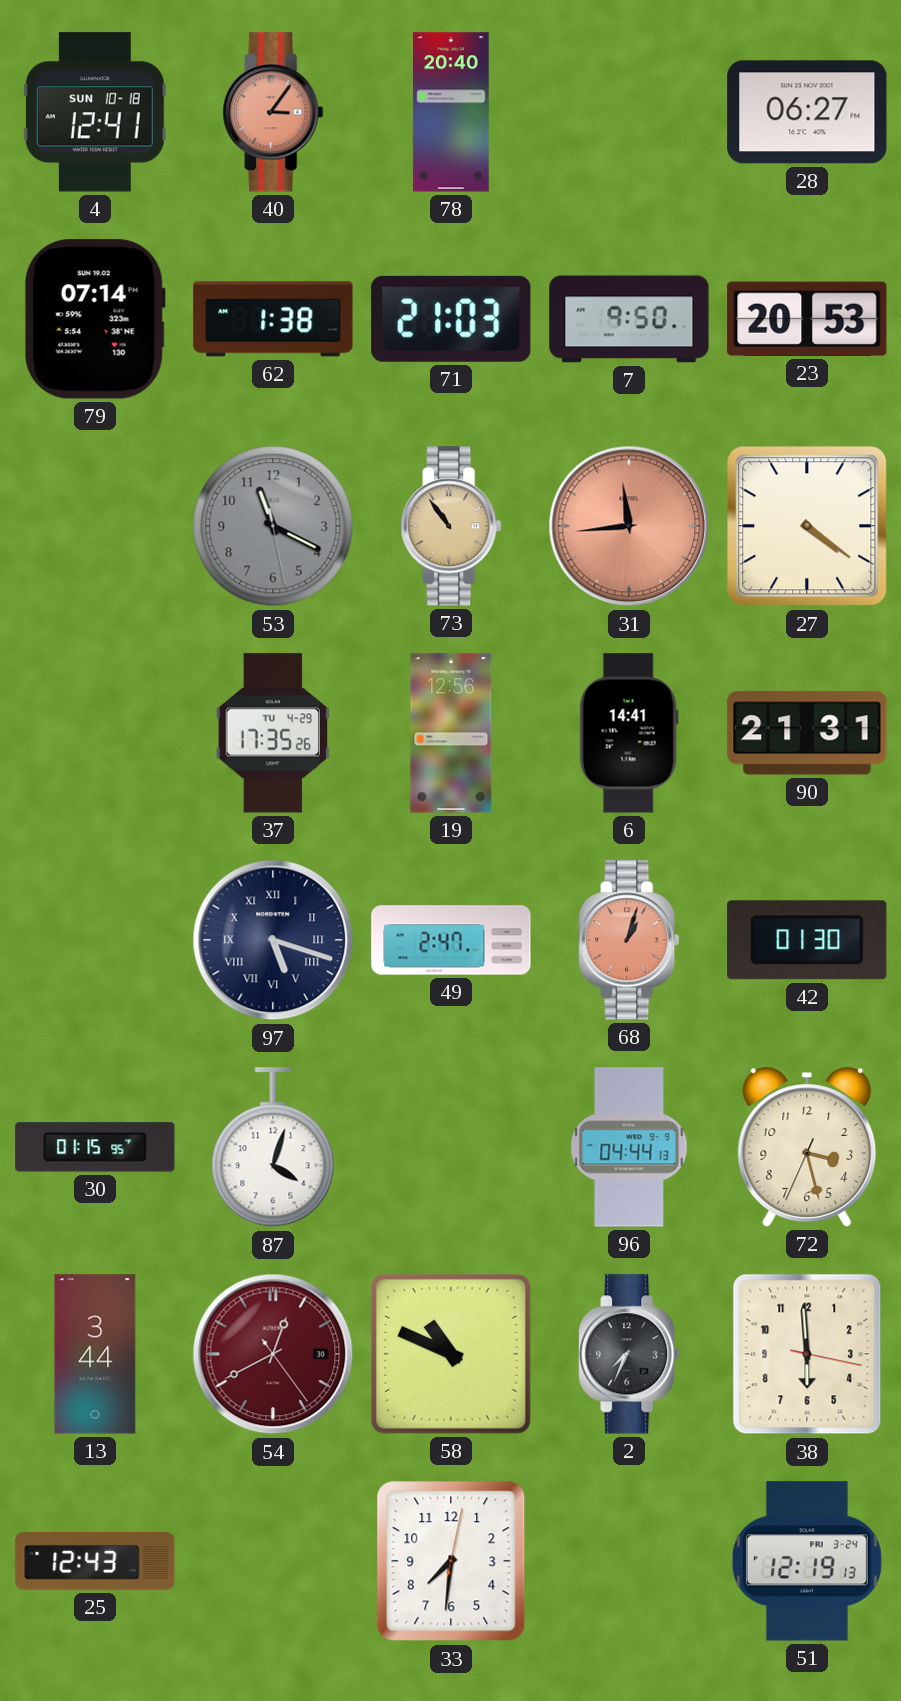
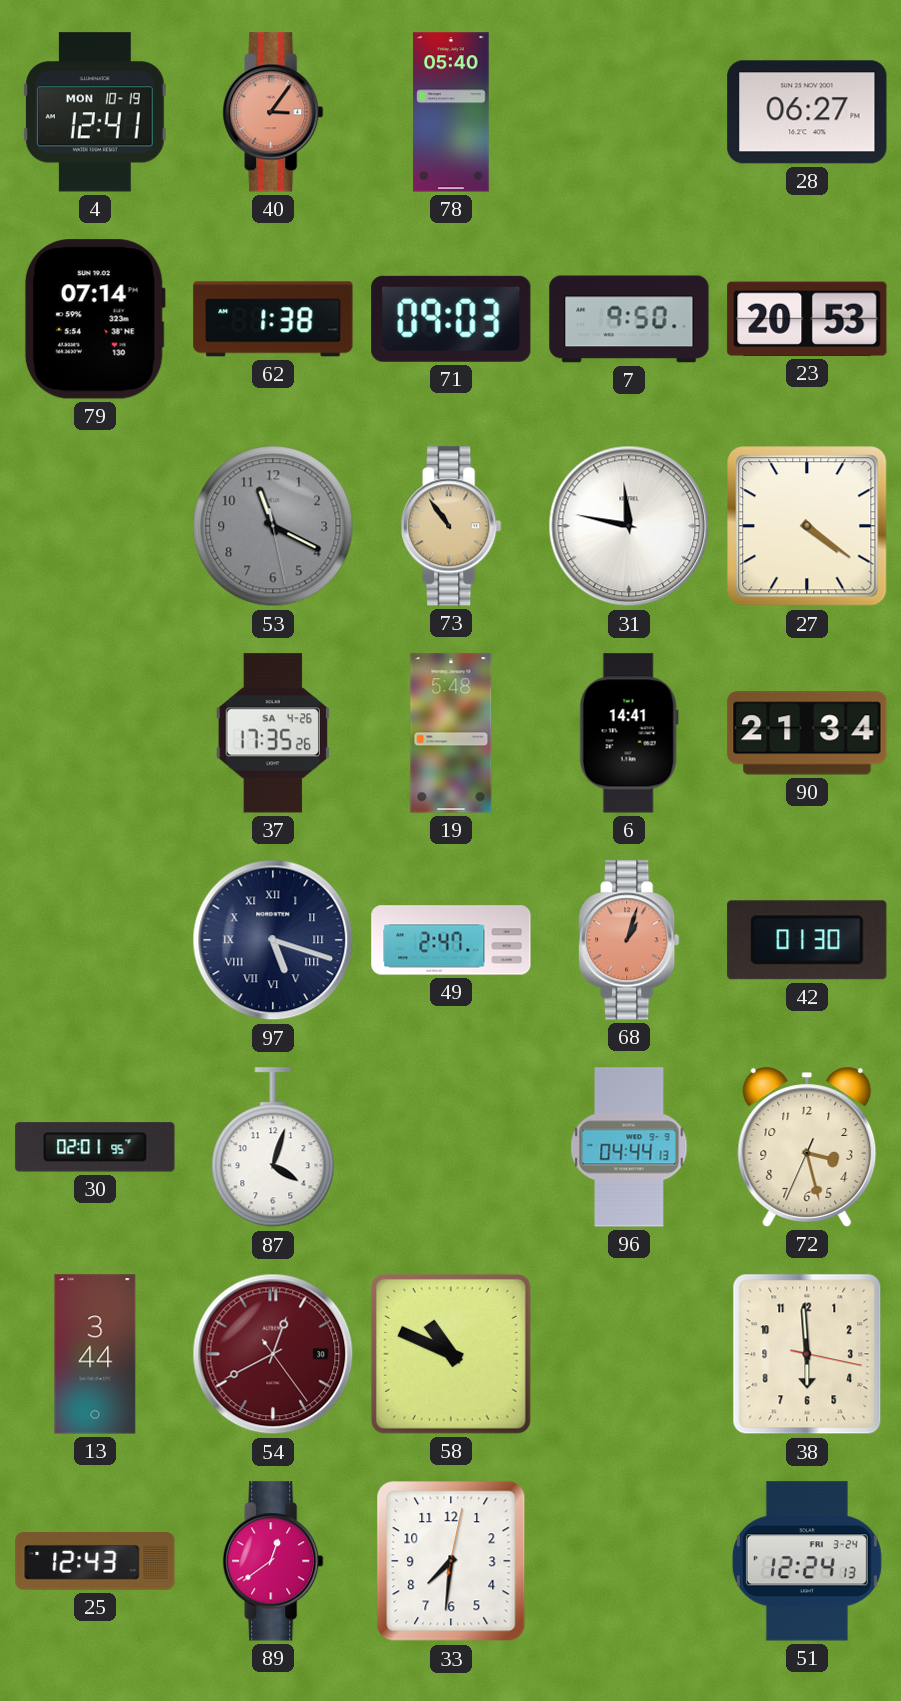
4 date: SUN 10-18 -> MON 10-19
78: 20:40 -> 05:40
71: 21:03 -> 09:03
31: 11:44 -> 11:47
31 dial: salmon -> white
37 date: TU 4-29 -> SA 4-26
19: 12:56 -> 5:48
90: 21:31 -> 21:34
30: 01:15 -> 02:01
2: 7:34 -> none
89: none -> 12:39
51: 12:19 -> 12:24
